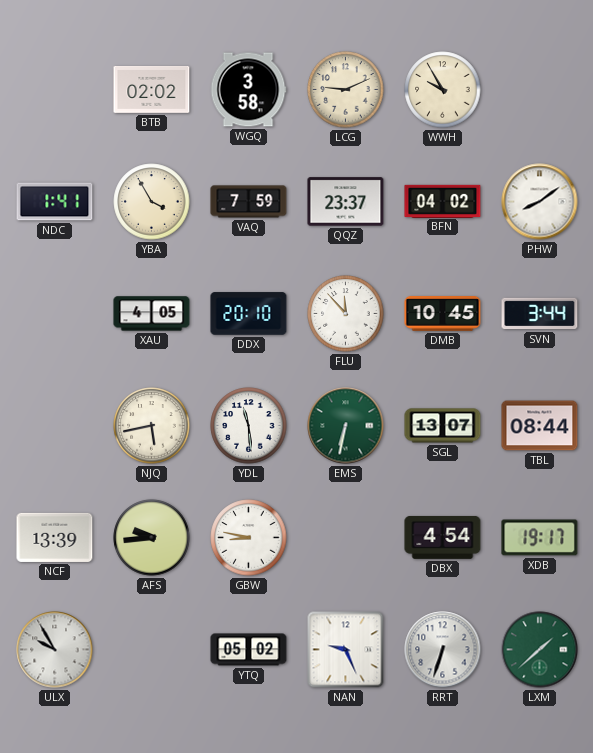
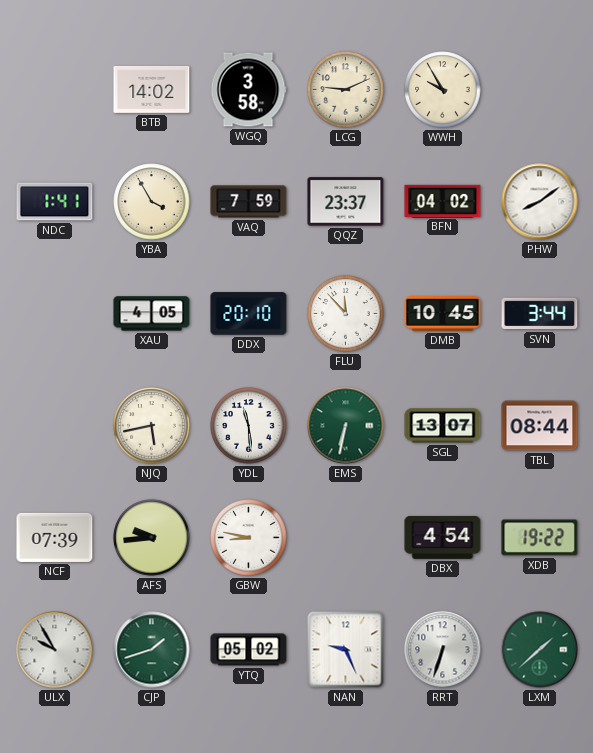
BTB: 02:02 -> 14:02
NCF: 13:39 -> 07:39
XDB: 19:17 -> 19:22
CJP: none -> 1:42
